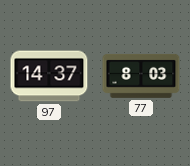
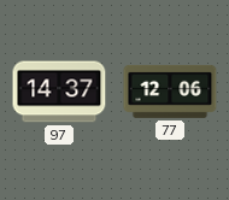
77: 8:03 -> 12:06
